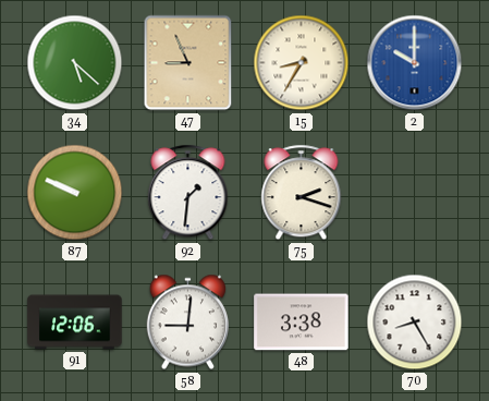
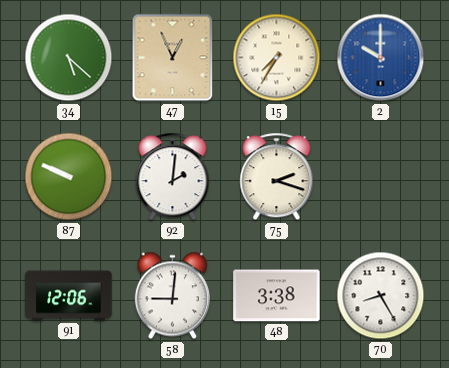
47: 8:56 -> 12:56
15: 8:35 -> 7:35
92: 1:31 -> 2:01
